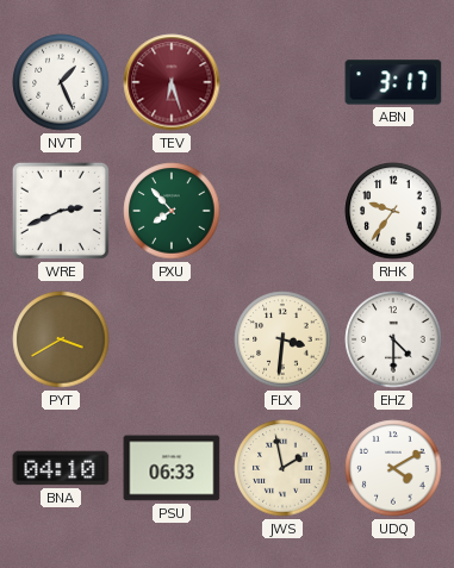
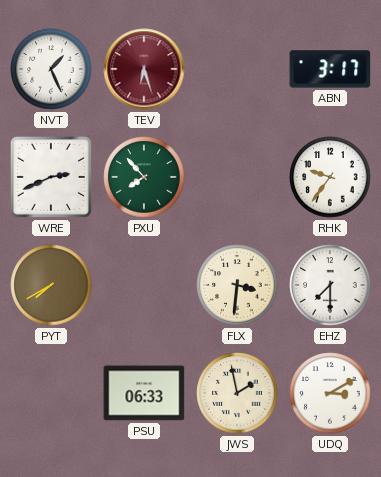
PYT: 3:40 -> 7:40
EHZ: 4:30 -> 7:30
BNA: 04:10 -> none
UDQ: 4:10 -> 3:10
